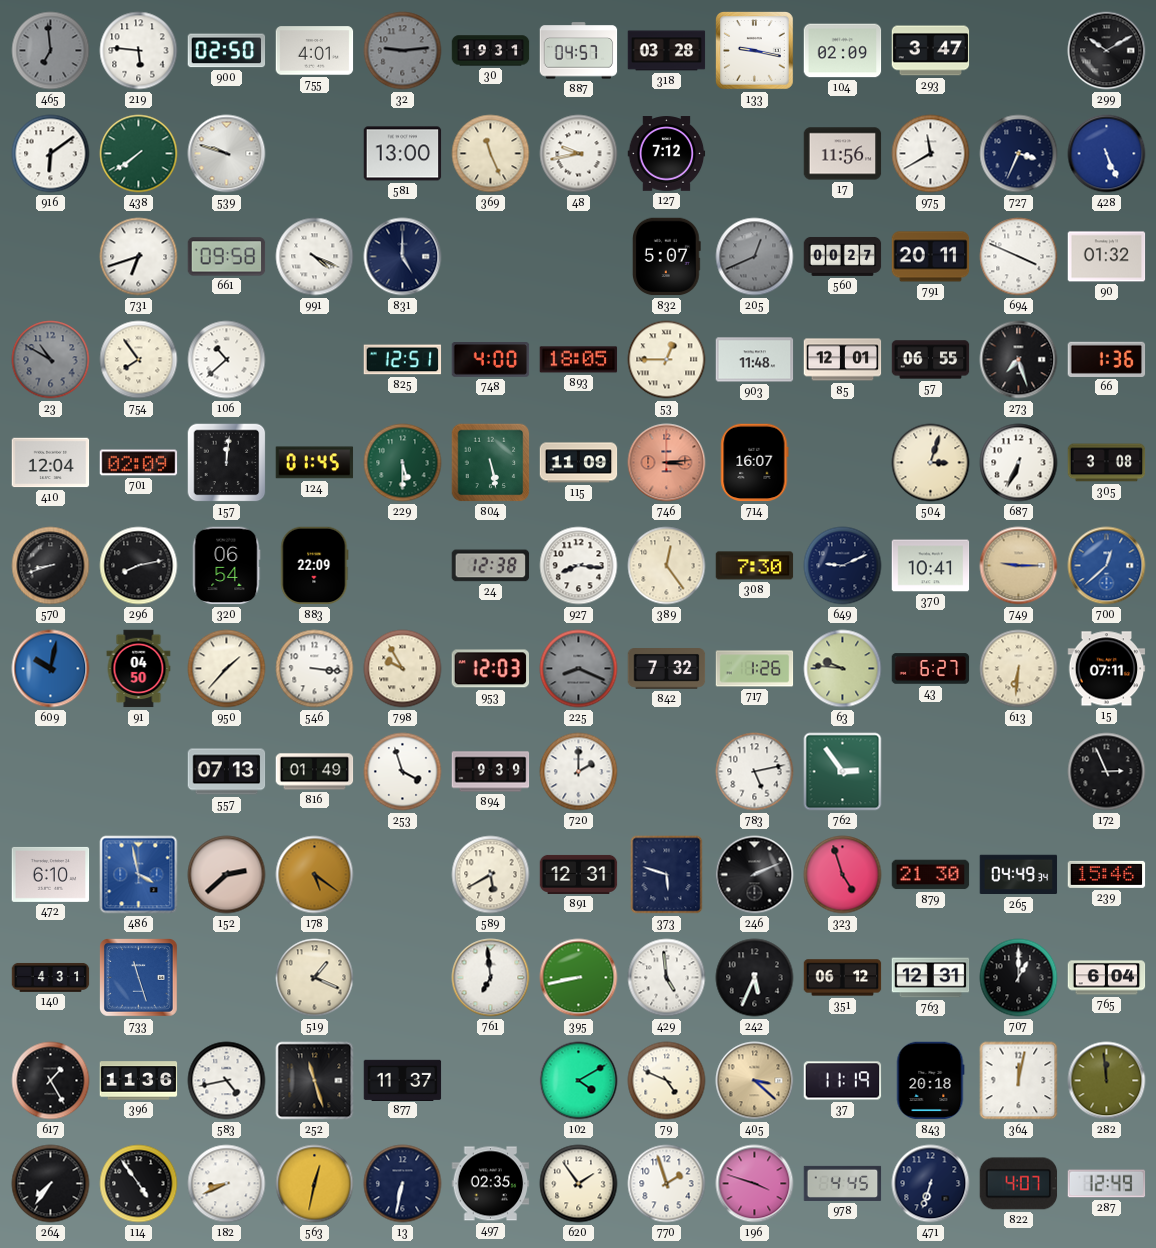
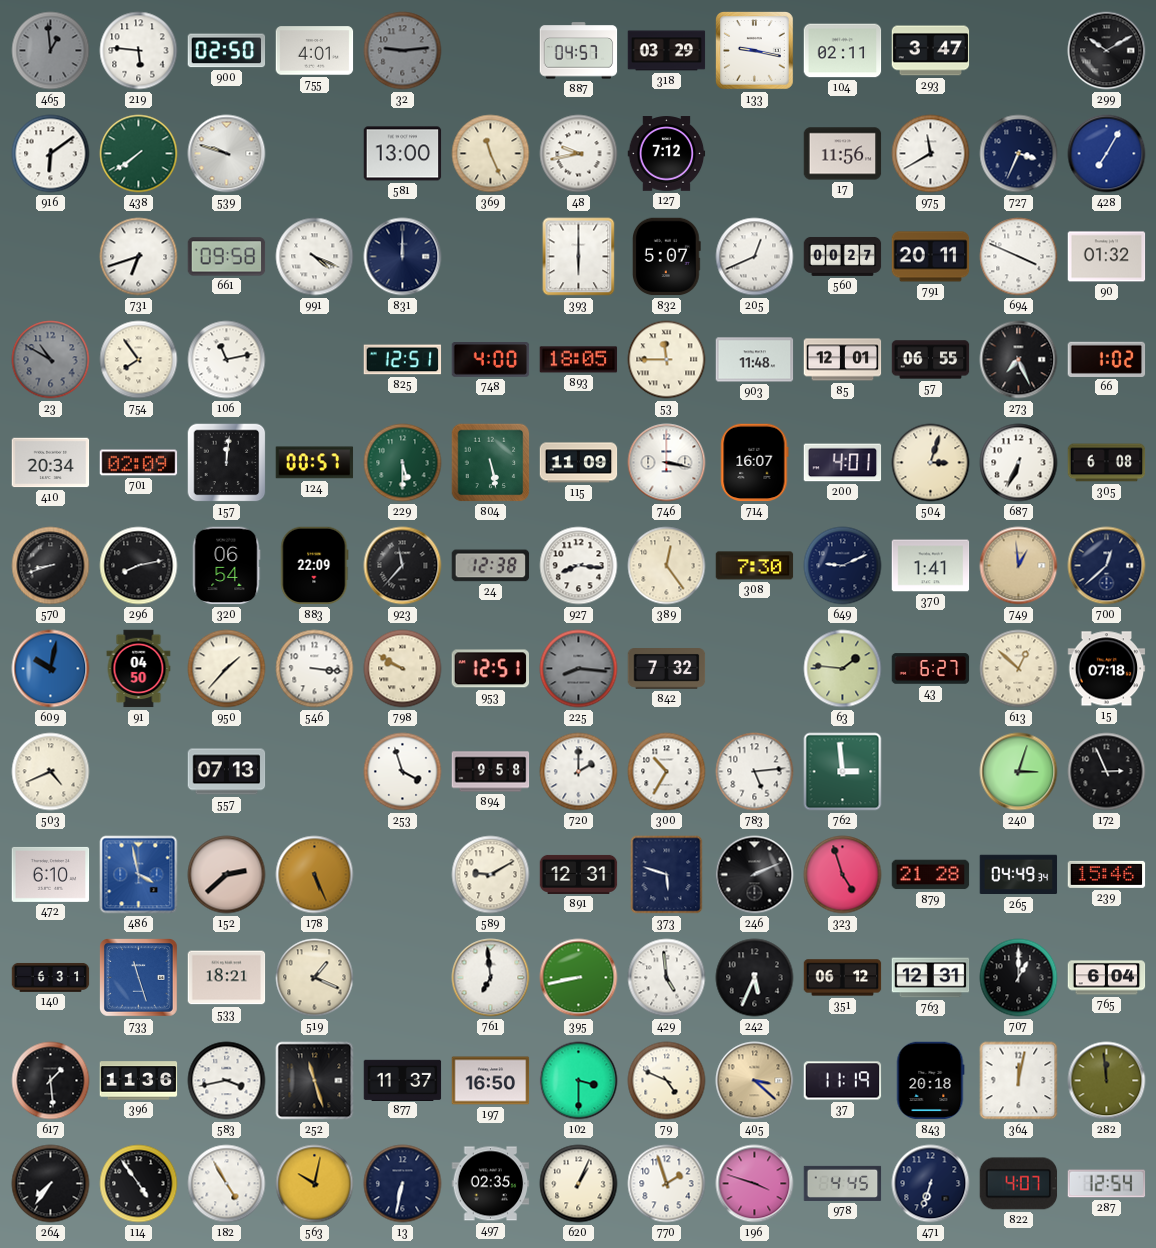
465: 6:59 -> 12:59
30: 19:31 -> none
318: 03:28 -> 03:29
104: 02:09 -> 02:11
428: 5:26 -> 7:05
831: 5:00 -> 12:00
393: none -> 6:00
205 dial: grey -> white
106: 10:38 -> 11:13
53: 12:45 -> 11:45
273: 7:27 -> 7:26
66: 1:36 -> 1:02
410: 12:04 -> 20:34
124: 01:45 -> 00:57
746: 3:14 -> 3:17
746 dial: salmon -> white
200: none -> 4:01
305: 3:08 -> 6:08
923: none -> 11:37
370: 10:41 -> 1:41
749: 9:15 -> 12:59
700 dial: blue -> navy
798: 9:55 -> 9:50
953: 12:03 -> 12:51
225: 8:19 -> 8:16
717: 1:26 -> none
63: 9:46 -> 1:46
613: 6:31 -> 12:52
15: 07:11 -> 07:18
503: none -> 4:41
816: 01:49 -> none
894: 9:39 -> 9:58
300: none -> 10:35
783: 5:13 -> 5:14
762: 2:54 -> 2:59
240: none -> 3:03
178: 5:21 -> 5:26
589: 5:40 -> 9:10
879: 21:30 -> 21:28
140: 4:31 -> 6:31
533: none -> 18:21
617: 1:25 -> 1:29
583: 4:43 -> 3:43
197: none -> 16:50
102: 4:10 -> 3:30
182: 8:41 -> 4:55
563: 12:32 -> 10:02
620: 1:54 -> 1:04
287: 12:49 -> 12:54
